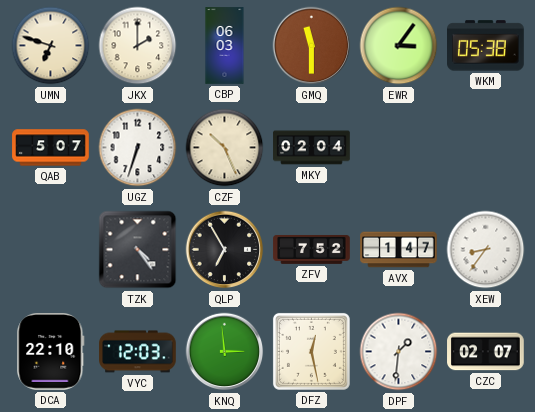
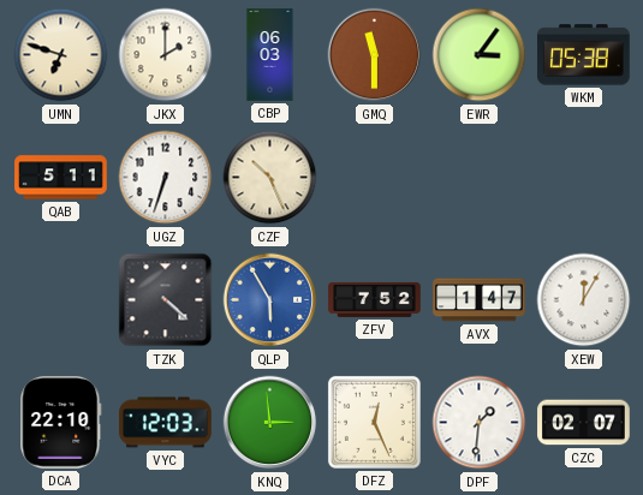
QAB: 5:07 -> 5:11
MKY: 02:04 -> none
TZK: 4:24 -> 4:22
QLP: 6:55 -> 5:55
QLP dial: black -> blue
XEW: 8:36 -> 12:05
DFZ: 12:28 -> 12:26
